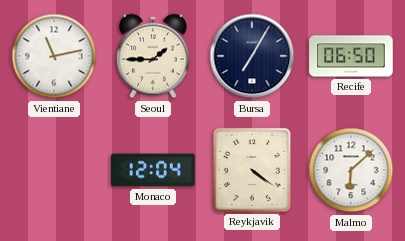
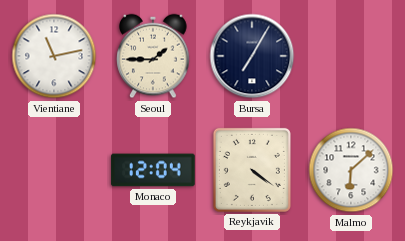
Recife: 06:50 -> none
